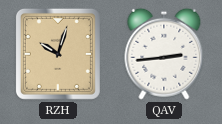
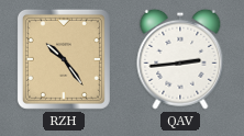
RZH: 10:03 -> 10:24
